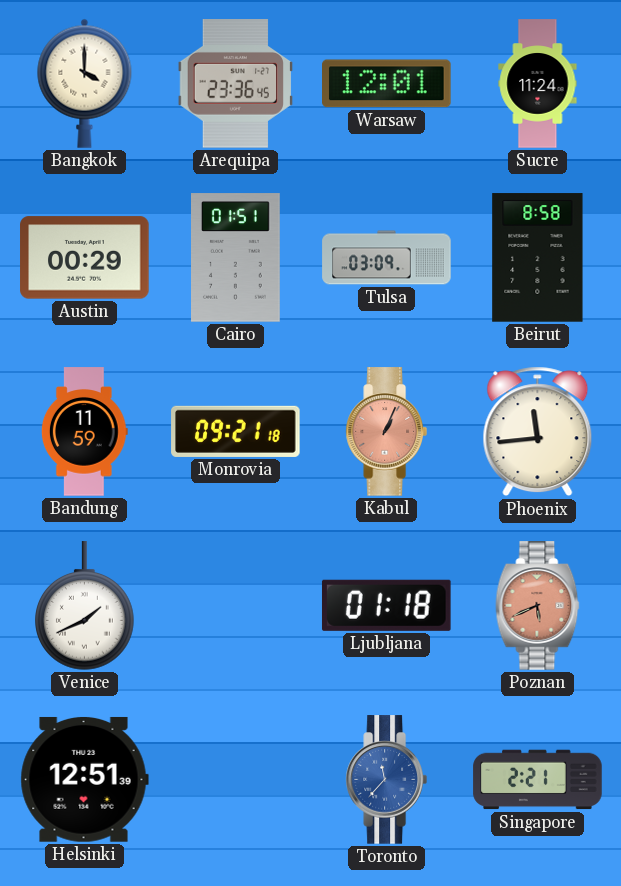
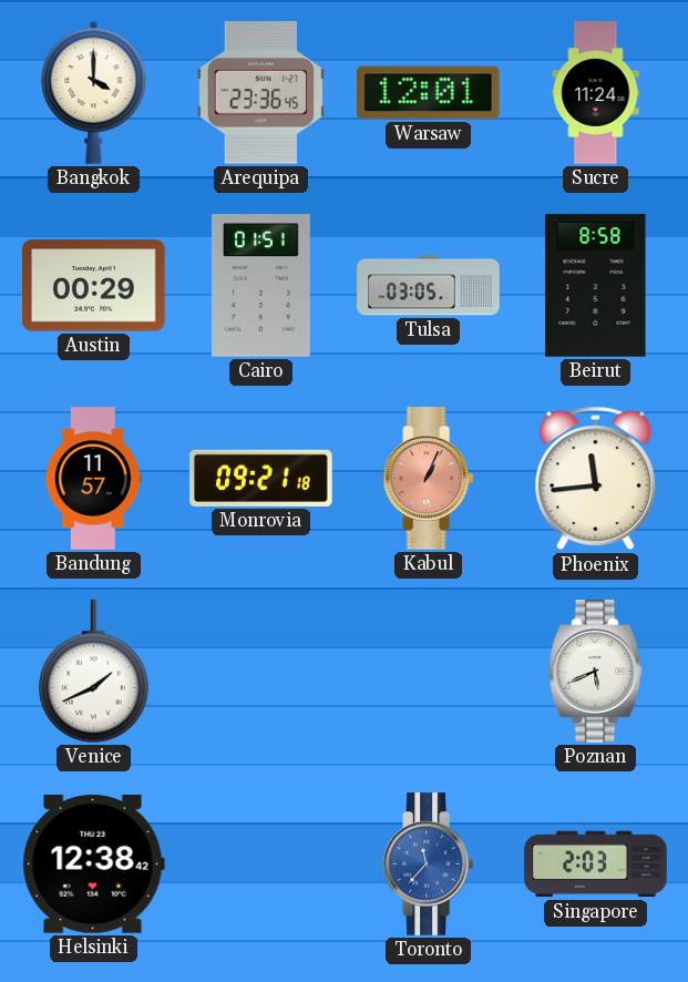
Tulsa: 03:09 -> 03:05
Bandung: 11:59 -> 11:57
Ljubljana: 01:18 -> none
Poznan dial: salmon -> white
Helsinki: 12:51 -> 12:38
Singapore: 2:21 -> 2:03
